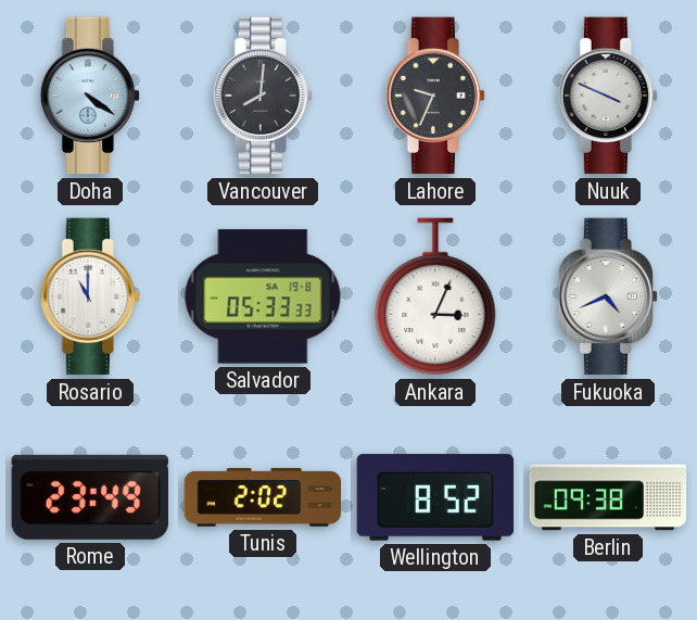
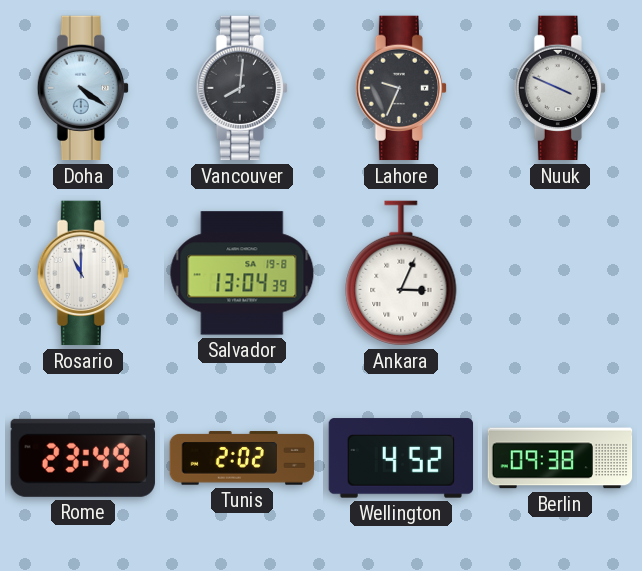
Salvador: 05:33 -> 13:04
Fukuoka: 4:41 -> none
Wellington: 8:52 -> 4:52
